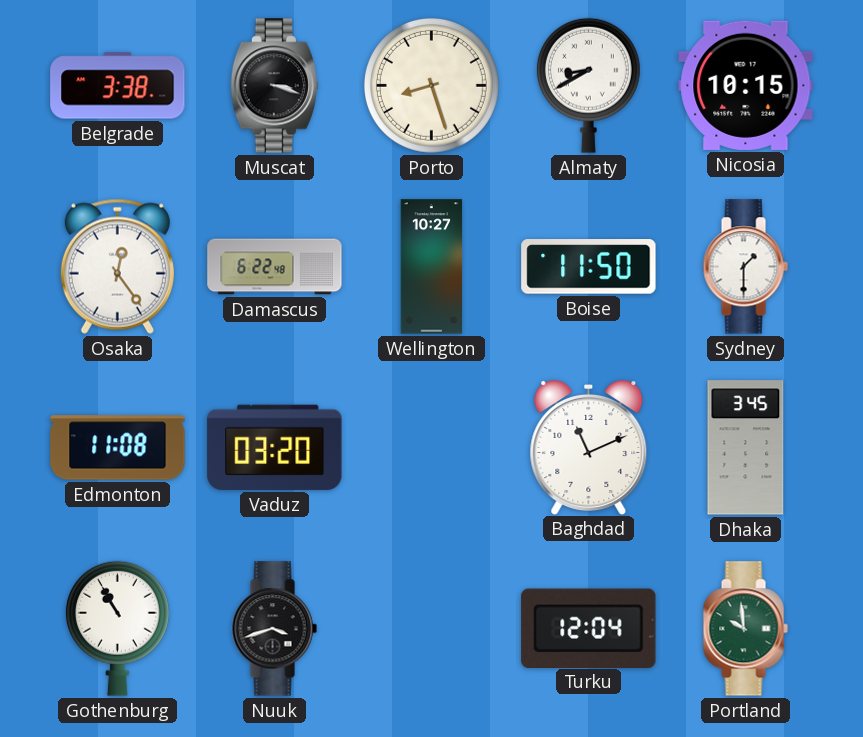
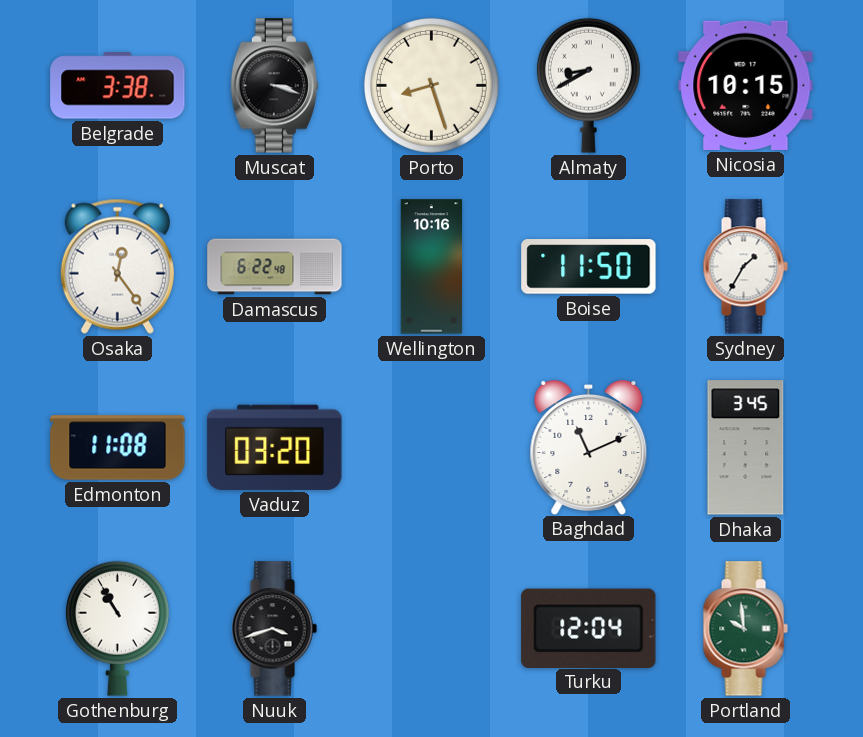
Wellington: 10:27 -> 10:16
Sydney: 1:30 -> 1:35
